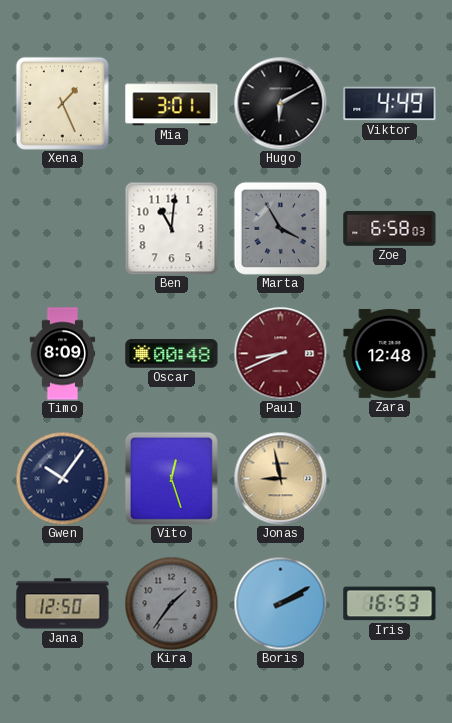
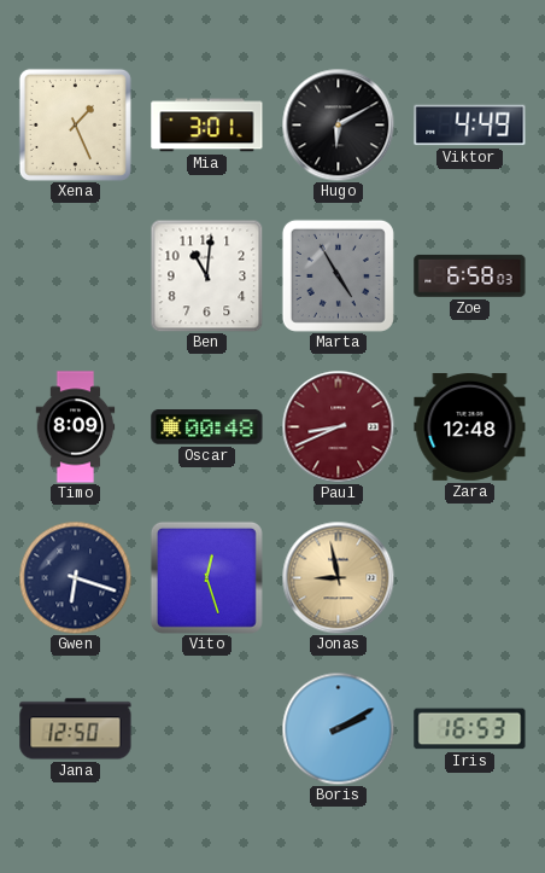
Marta: 3:55 -> 4:55
Gwen: 10:06 -> 6:18
Kira: 1:36 -> none
